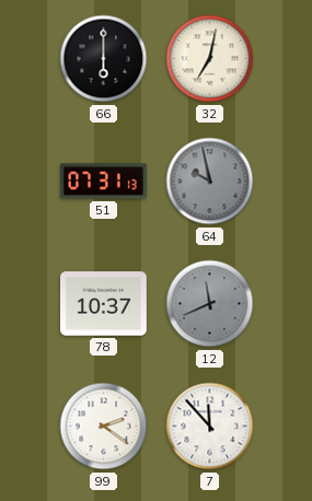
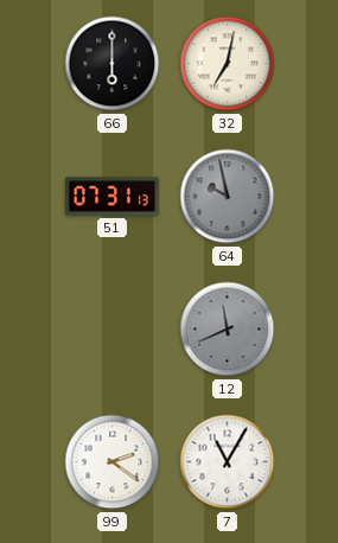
78: 10:37 -> none
7: 11:53 -> 11:05
